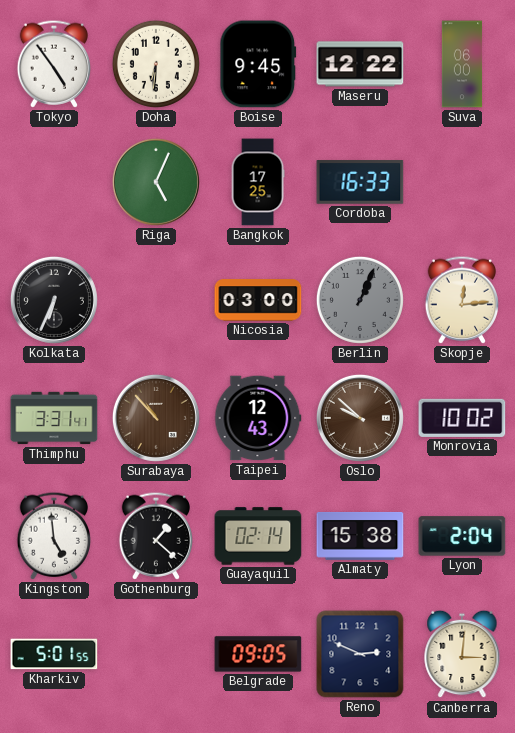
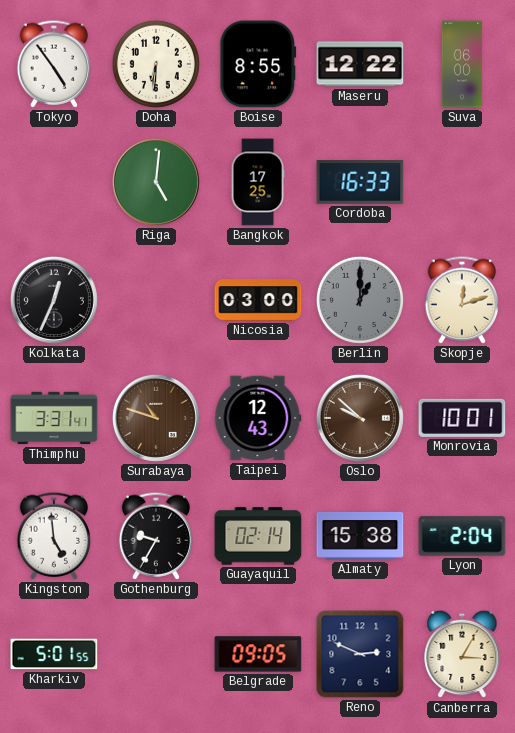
Boise: 9:45 -> 8:55
Riga: 5:04 -> 5:01
Kolkata: 6:34 -> 12:34
Berlin: 1:04 -> 1:00
Skopje: 12:14 -> 12:12
Surabaya: 10:53 -> 10:48
Monrovia: 10:02 -> 10:01
Gothenburg: 1:22 -> 9:35
Canberra: 3:01 -> 3:05
